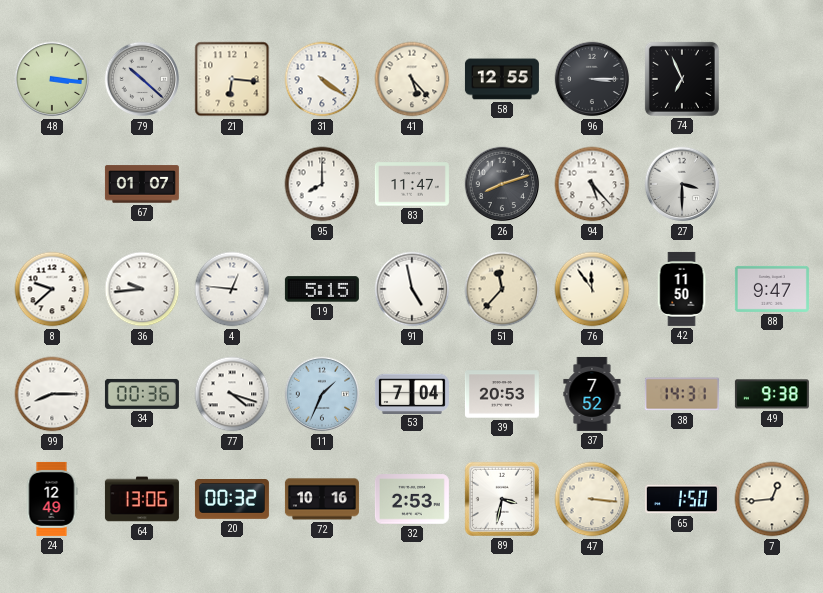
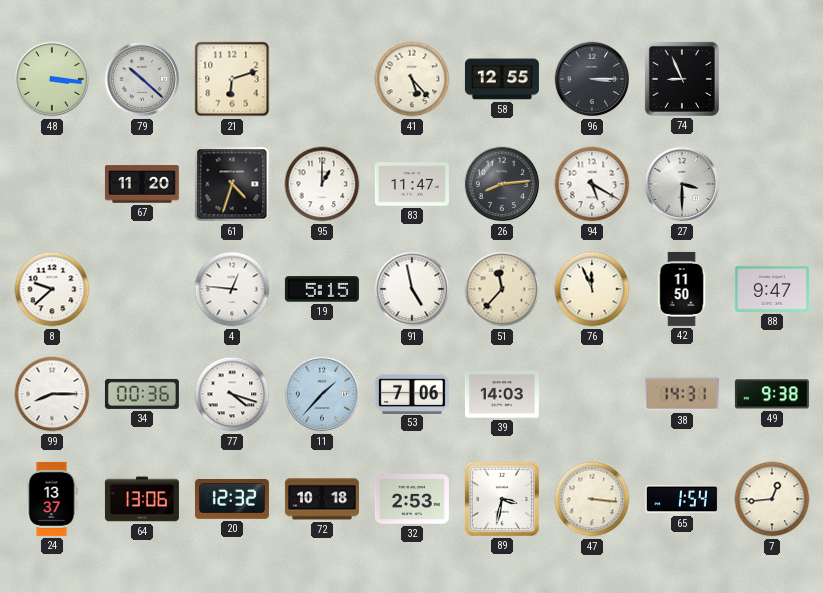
21: 6:16 -> 6:12
31: 4:21 -> none
74: 6:56 -> 8:56
67: 01:07 -> 11:20
61: none -> 4:33
95: 8:00 -> 1:00
26: 8:12 -> 8:14
94: 5:23 -> 5:20
36: 9:44 -> none
76: 11:54 -> 11:56
11: 1:34 -> 1:37
53: 7:04 -> 7:06
39: 20:53 -> 14:03
37: 7:52 -> none
24: 12:49 -> 13:37
20: 00:32 -> 12:32
72: 10:16 -> 10:18
65: 1:50 -> 1:54
